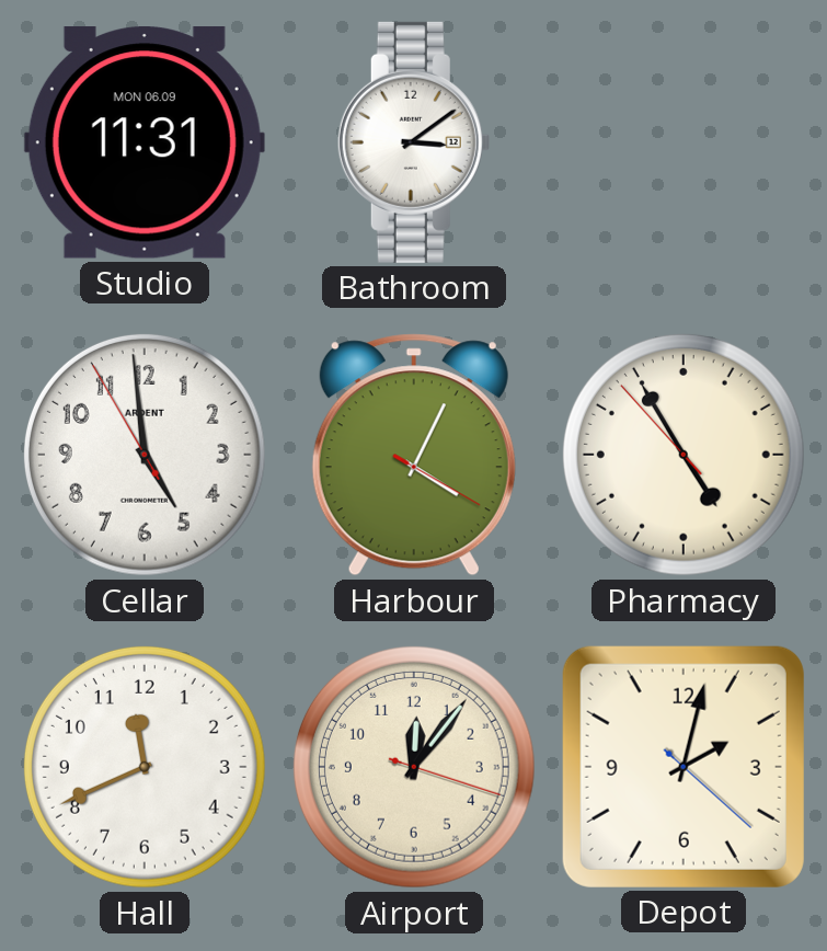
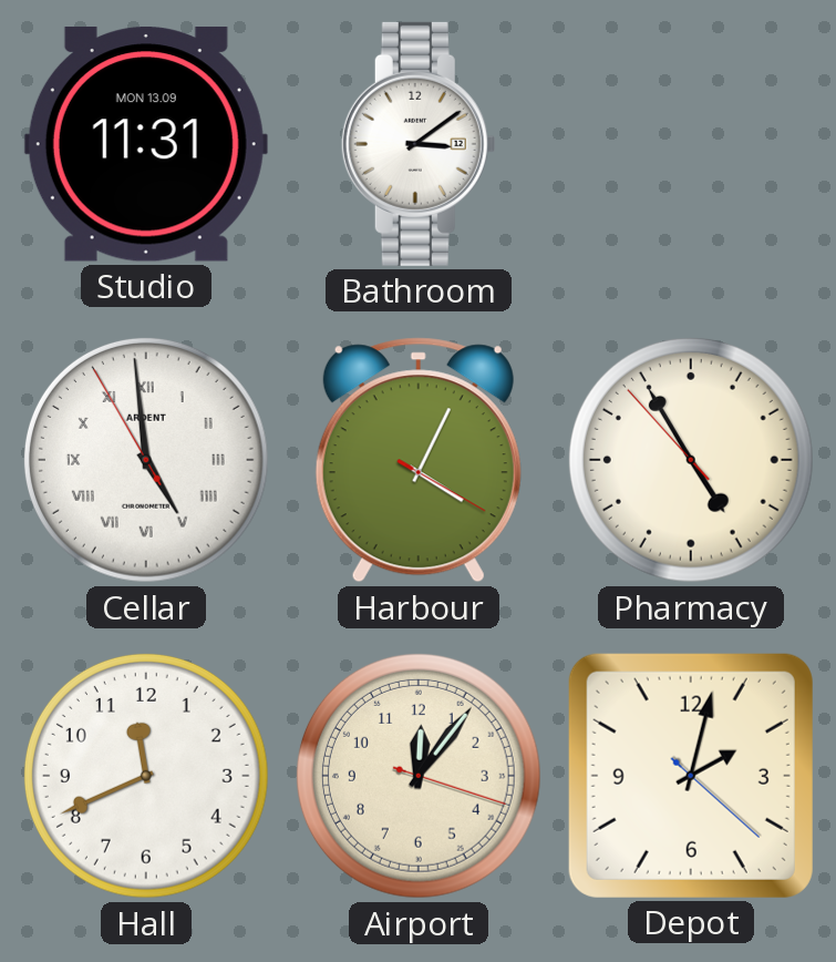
Studio date: MON 06.09 -> MON 13.09
Cellar numerals: Arabic -> Roman
